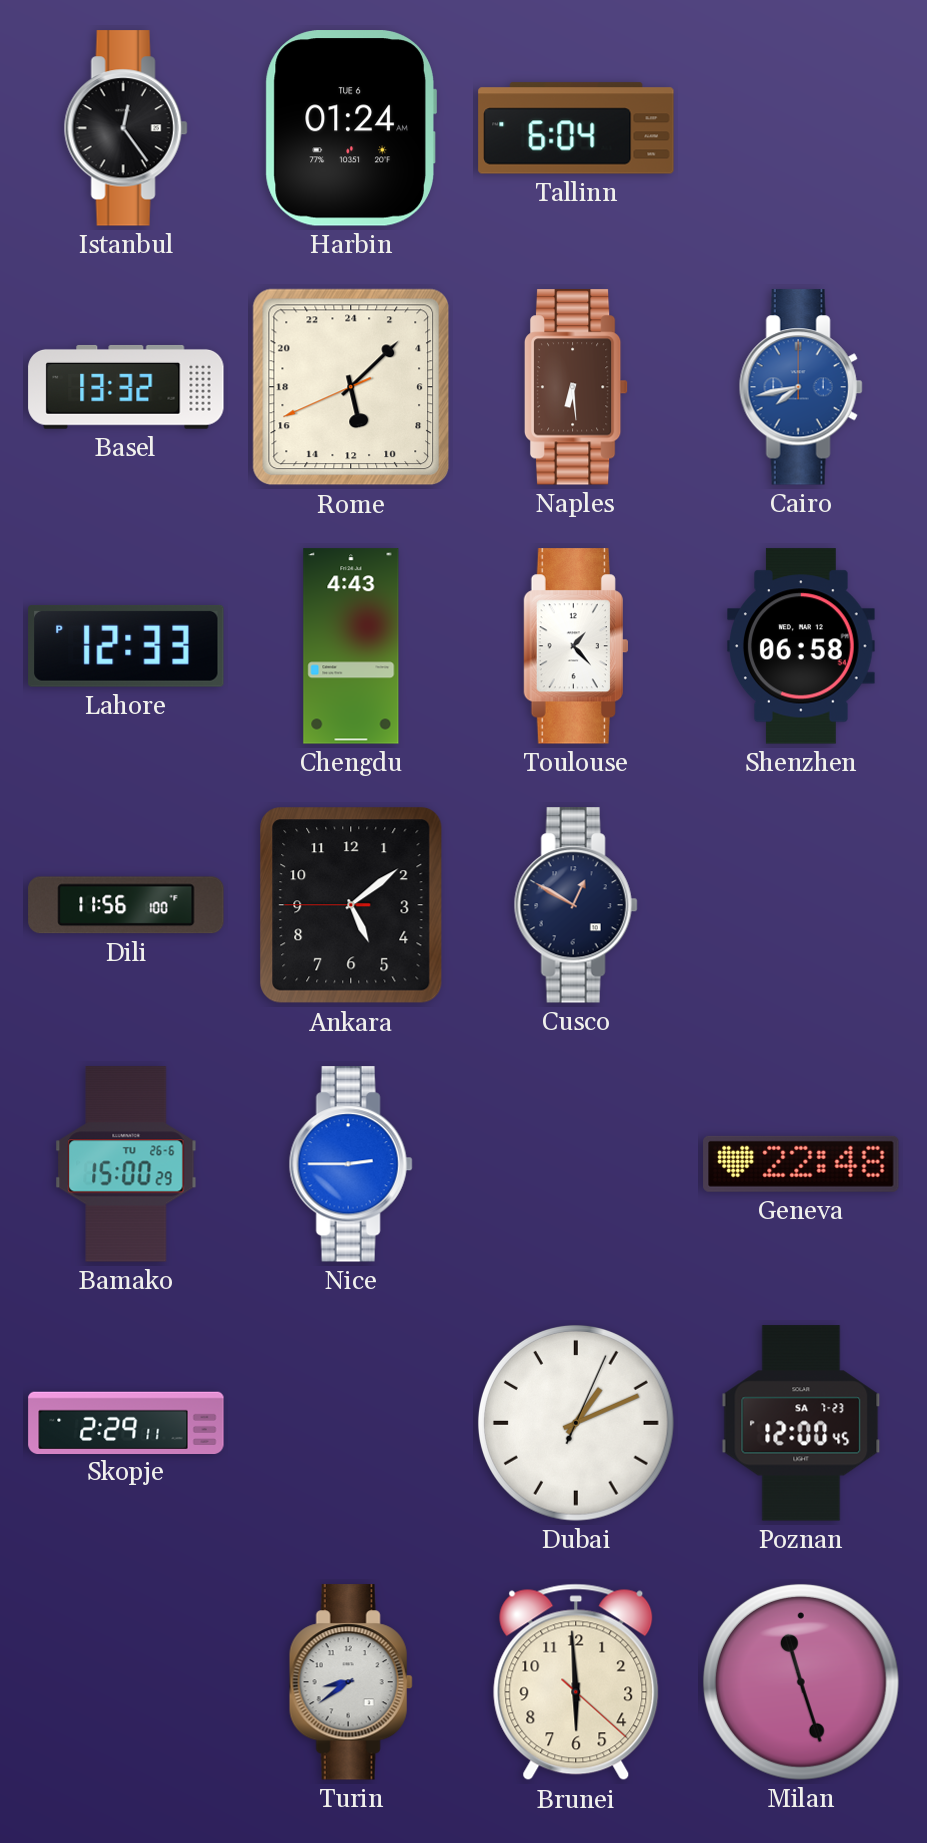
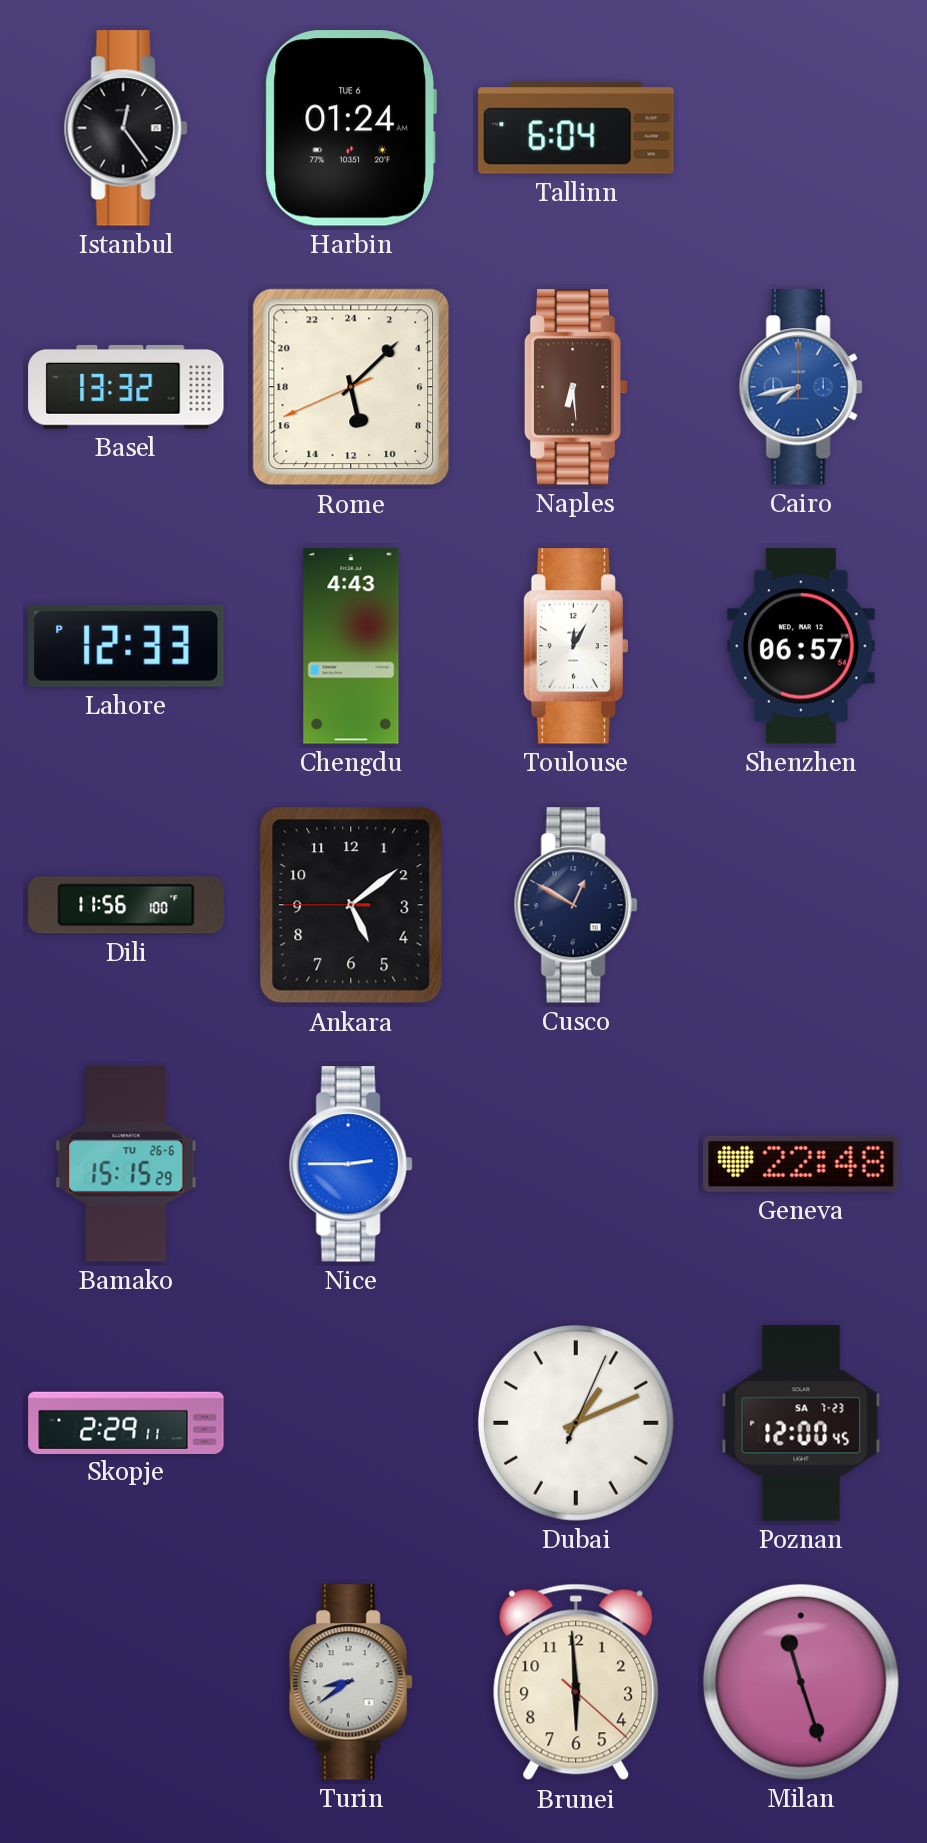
Toulouse: 1:23 -> 12:05
Shenzhen: 06:58 -> 06:57
Bamako: 15:00 -> 15:15
